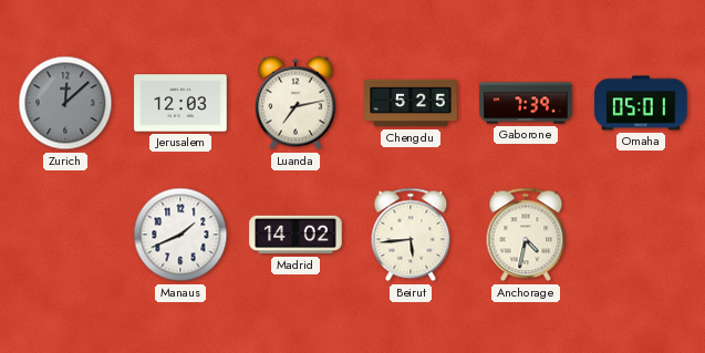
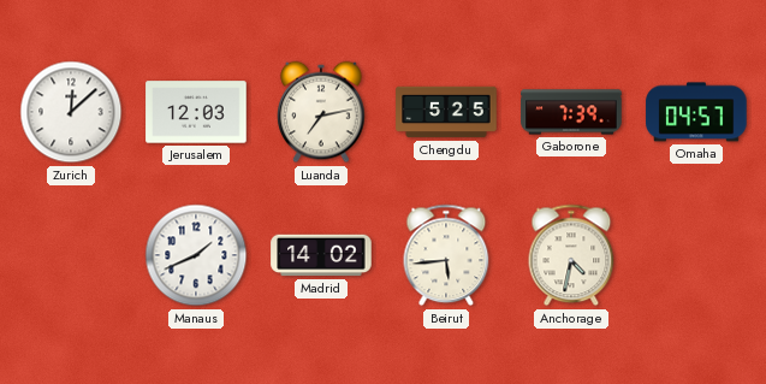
Zurich dial: grey -> white
Omaha: 05:01 -> 04:57
